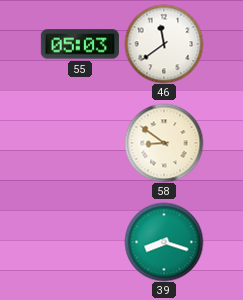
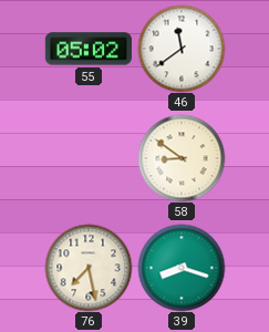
55: 05:03 -> 05:02
76: none -> 7:28
